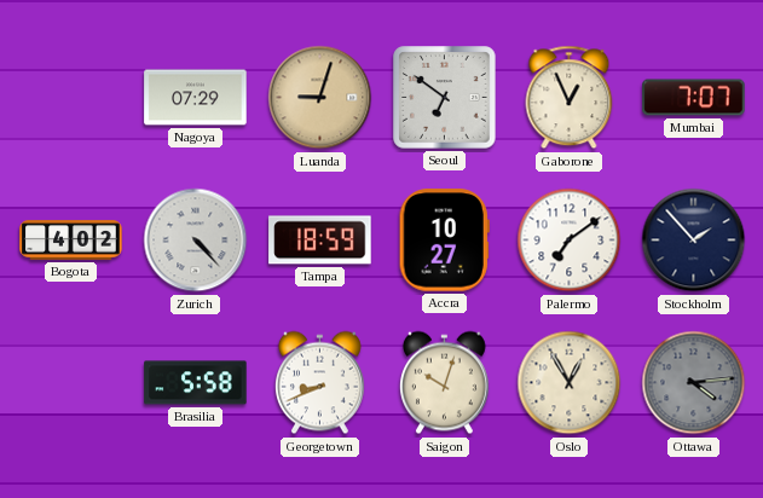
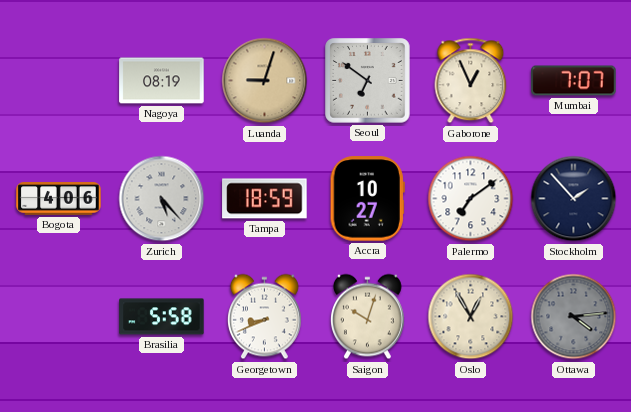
Nagoya: 07:29 -> 08:19
Bogota: 4:02 -> 4:06
Zurich: 4:23 -> 5:23
